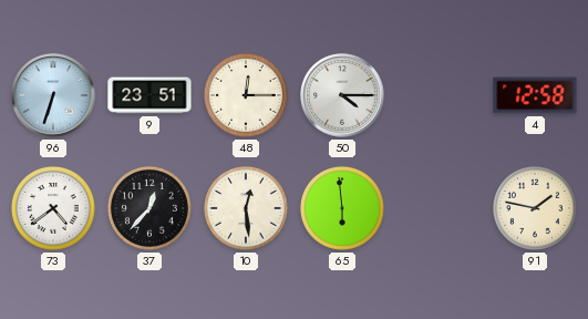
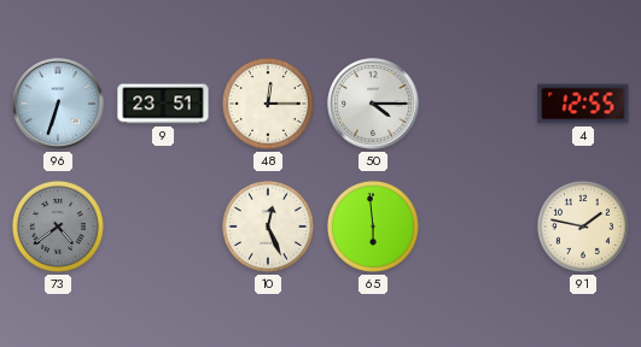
4: 12:58 -> 12:55
73 dial: white -> grey
37: 12:37 -> none
10: 12:29 -> 12:26
